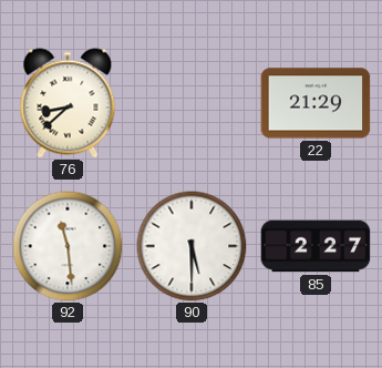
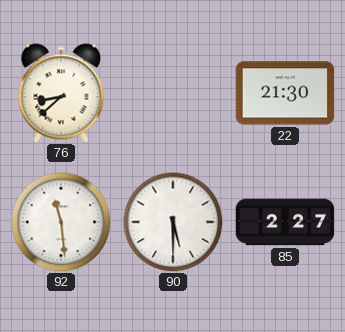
22: 21:29 -> 21:30
